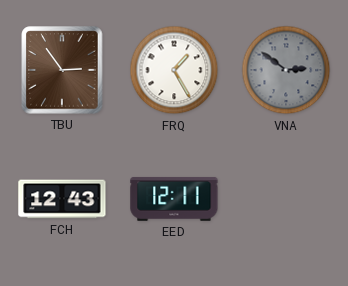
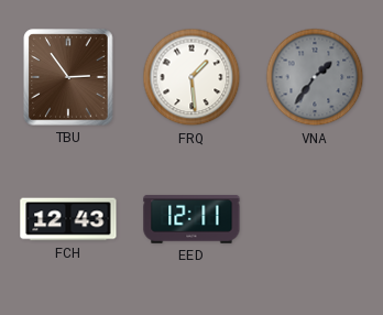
FRQ: 1:25 -> 1:29
VNA: 2:51 -> 1:36
